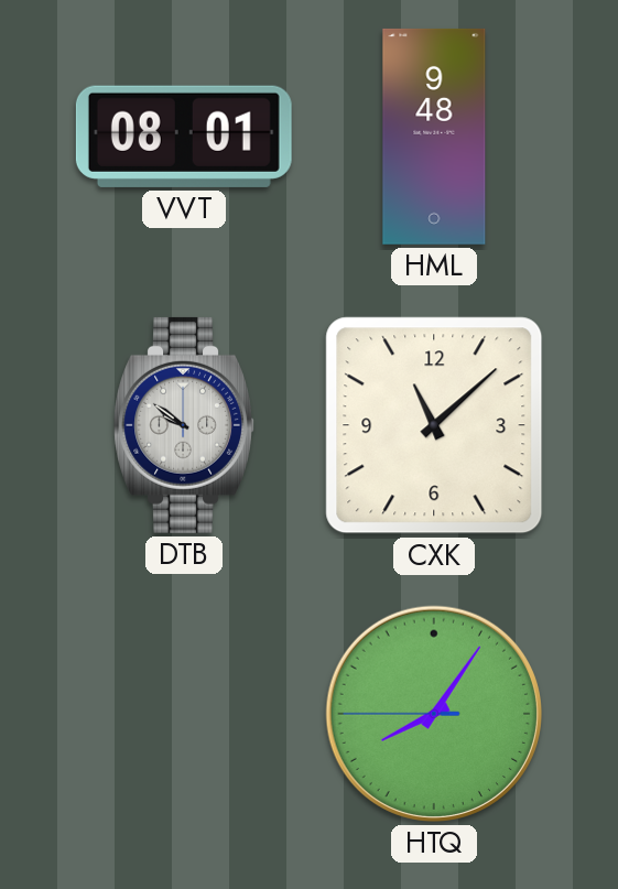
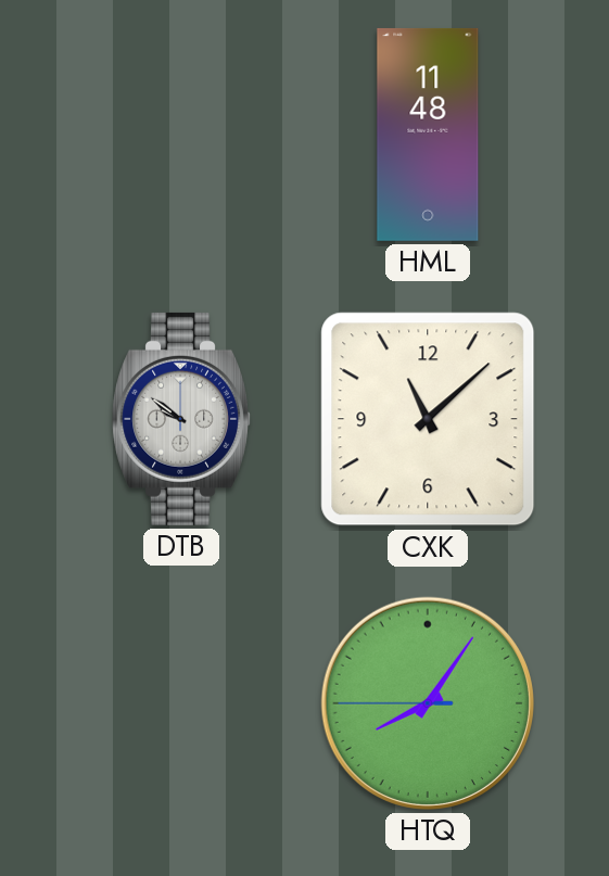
VVT: 08:01 -> none
HML: 9:48 -> 11:48
